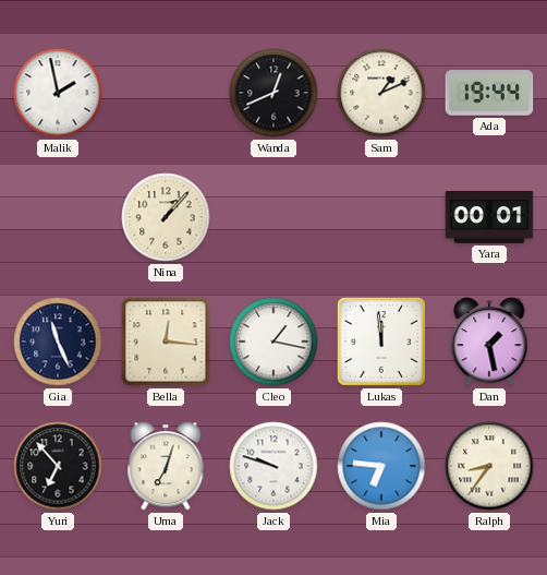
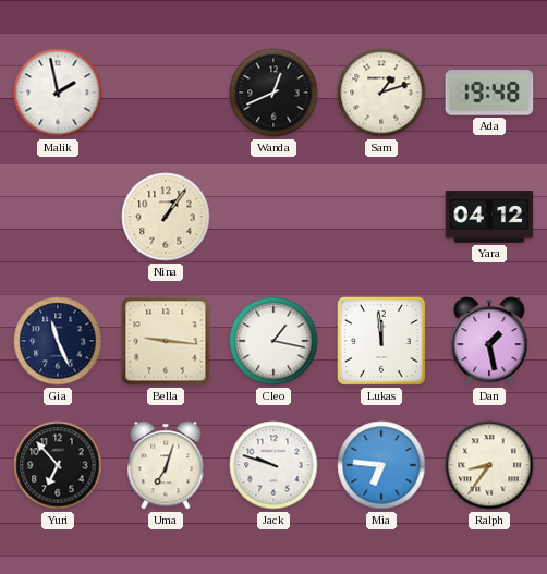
Sam: 1:11 -> 1:12
Ada: 19:44 -> 19:48
Nina: 1:07 -> 1:06
Yara: 00:01 -> 04:12
Bella: 12:16 -> 9:16
